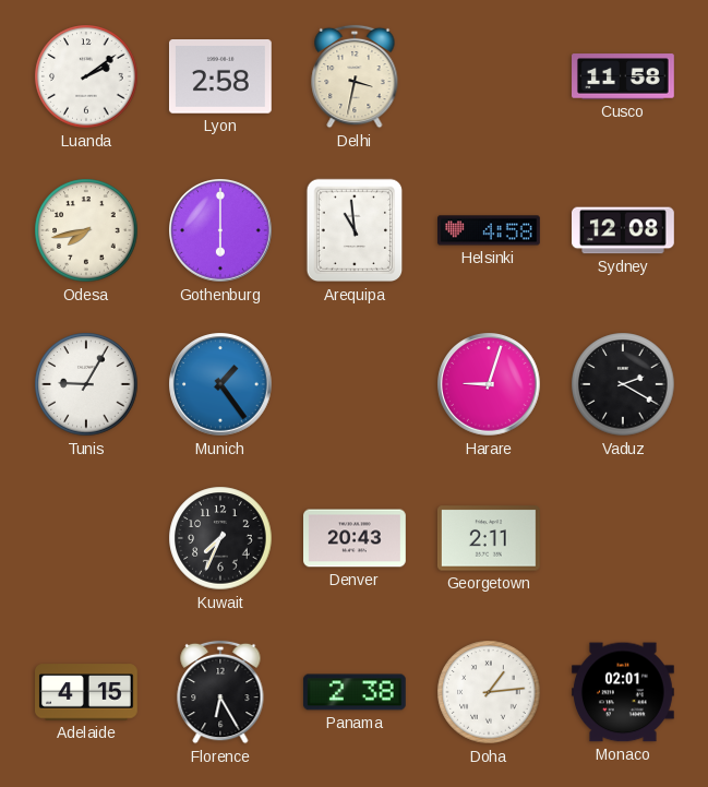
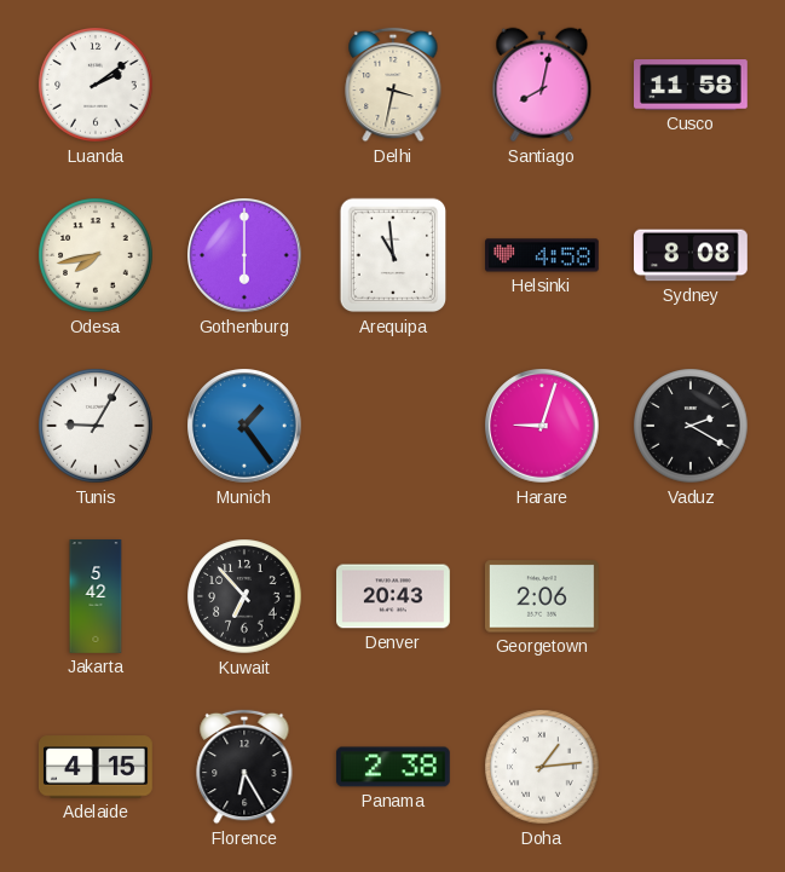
Lyon: 2:58 -> none
Santiago: none -> 8:02
Sydney: 12:08 -> 8:08
Jakarta: none -> 5:42
Kuwait: 7:34 -> 6:53
Georgetown: 2:11 -> 2:06
Monaco: 02:01 -> none
